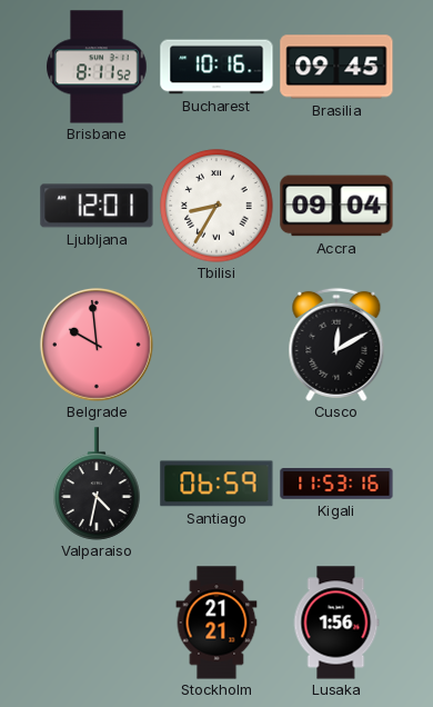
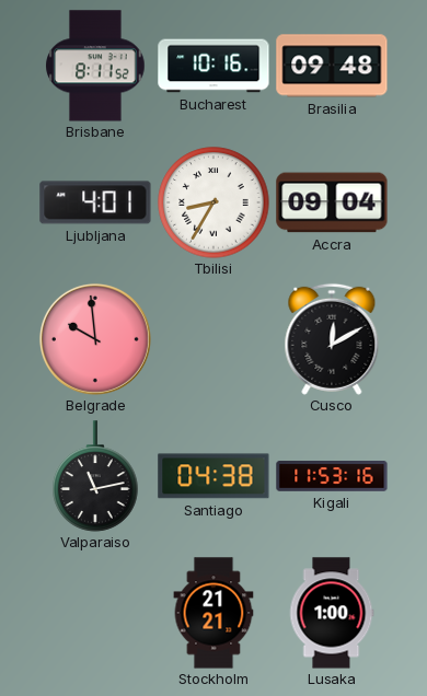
Brasilia: 09:45 -> 09:48
Ljubljana: 12:01 -> 4:01
Valparaiso: 4:32 -> 11:13
Santiago: 06:59 -> 04:38
Lusaka: 1:56 -> 1:00
